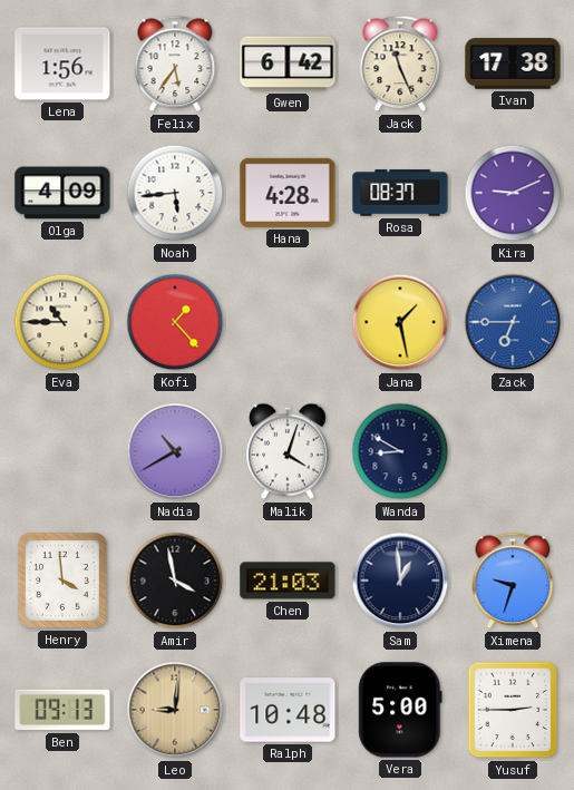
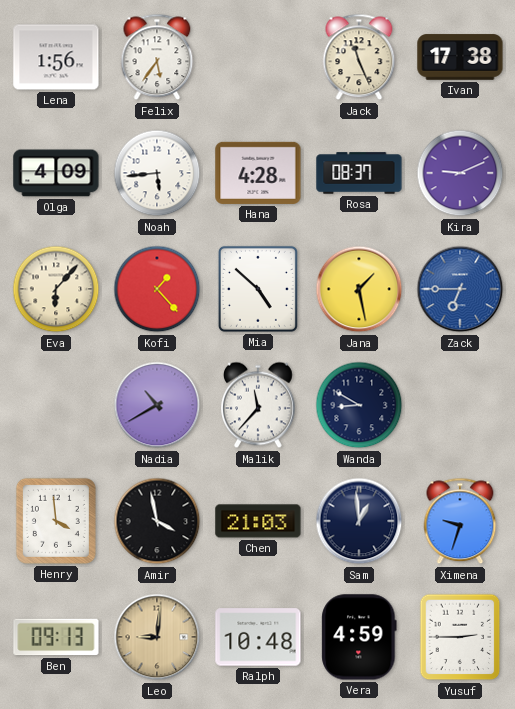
Gwen: 6:42 -> none
Eva: 10:45 -> 6:07
Mia: none -> 4:52
Malik: 4:03 -> 11:37
Vera: 5:00 -> 4:59
